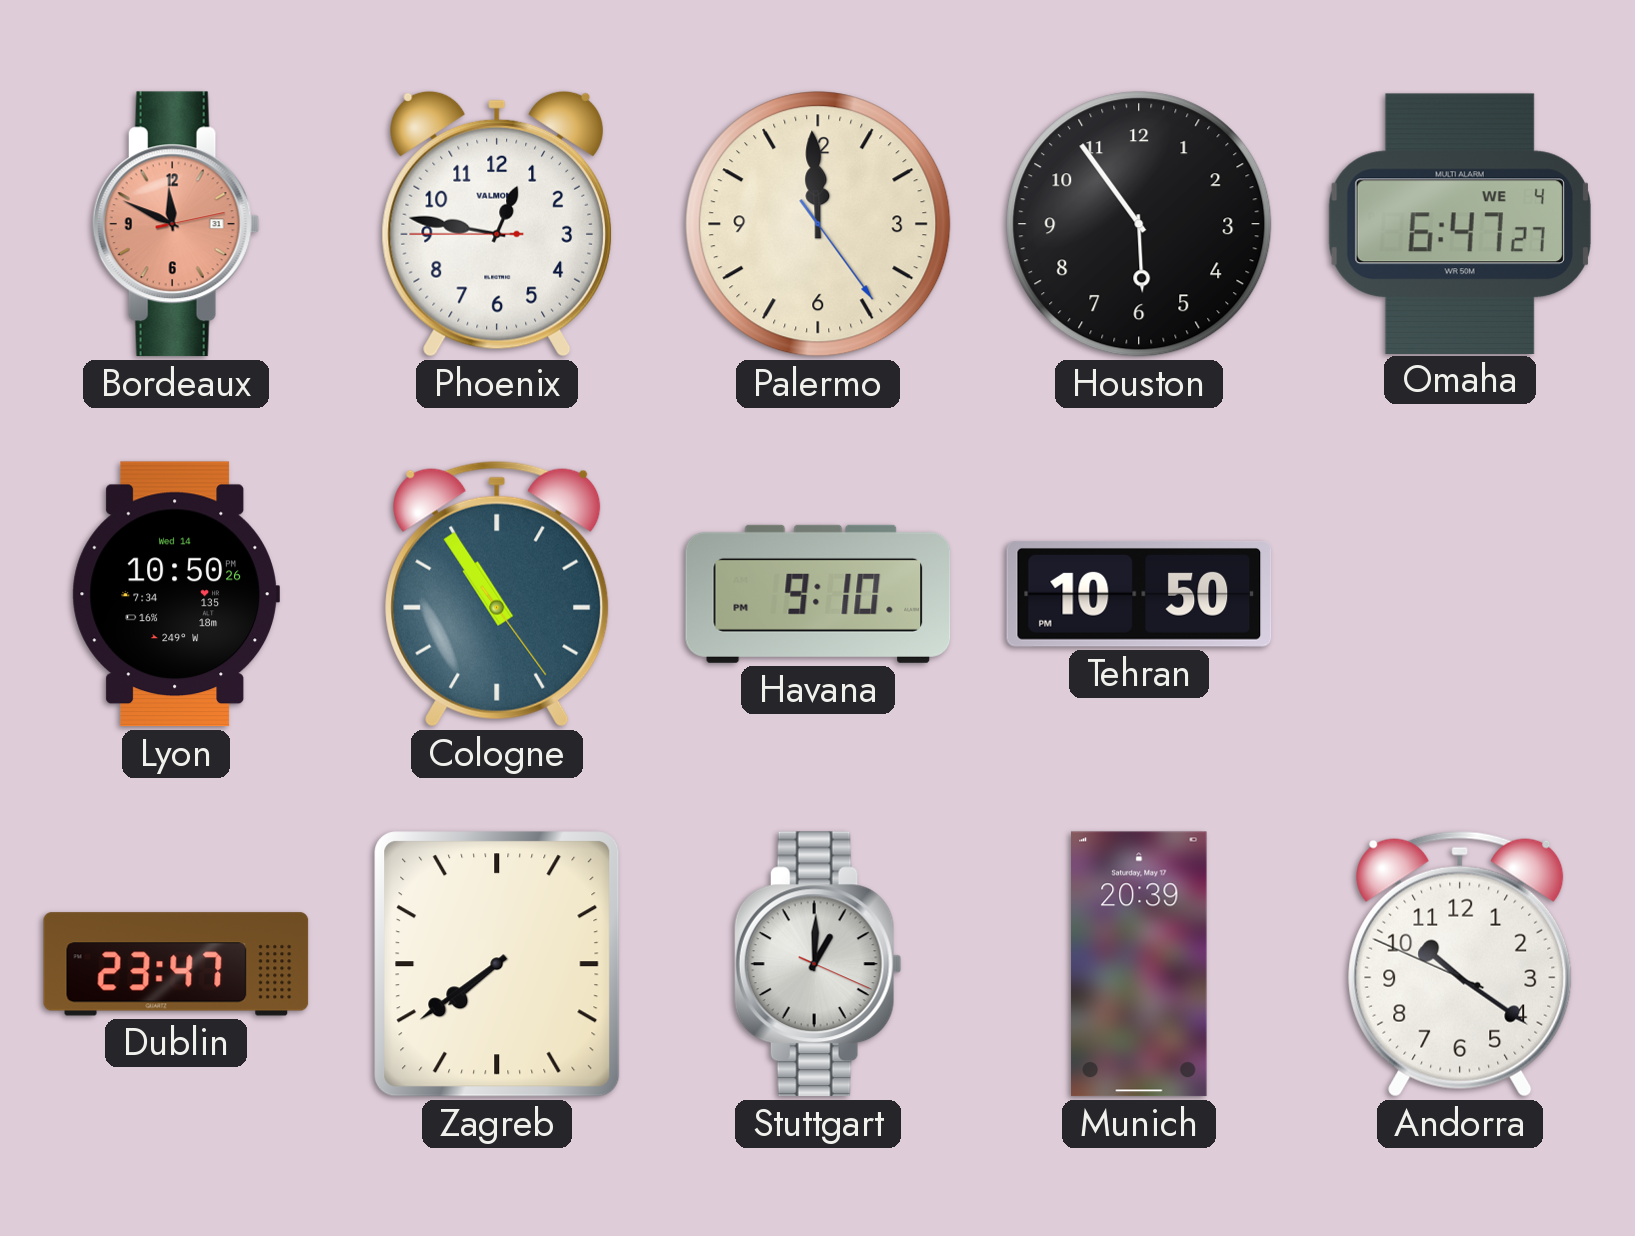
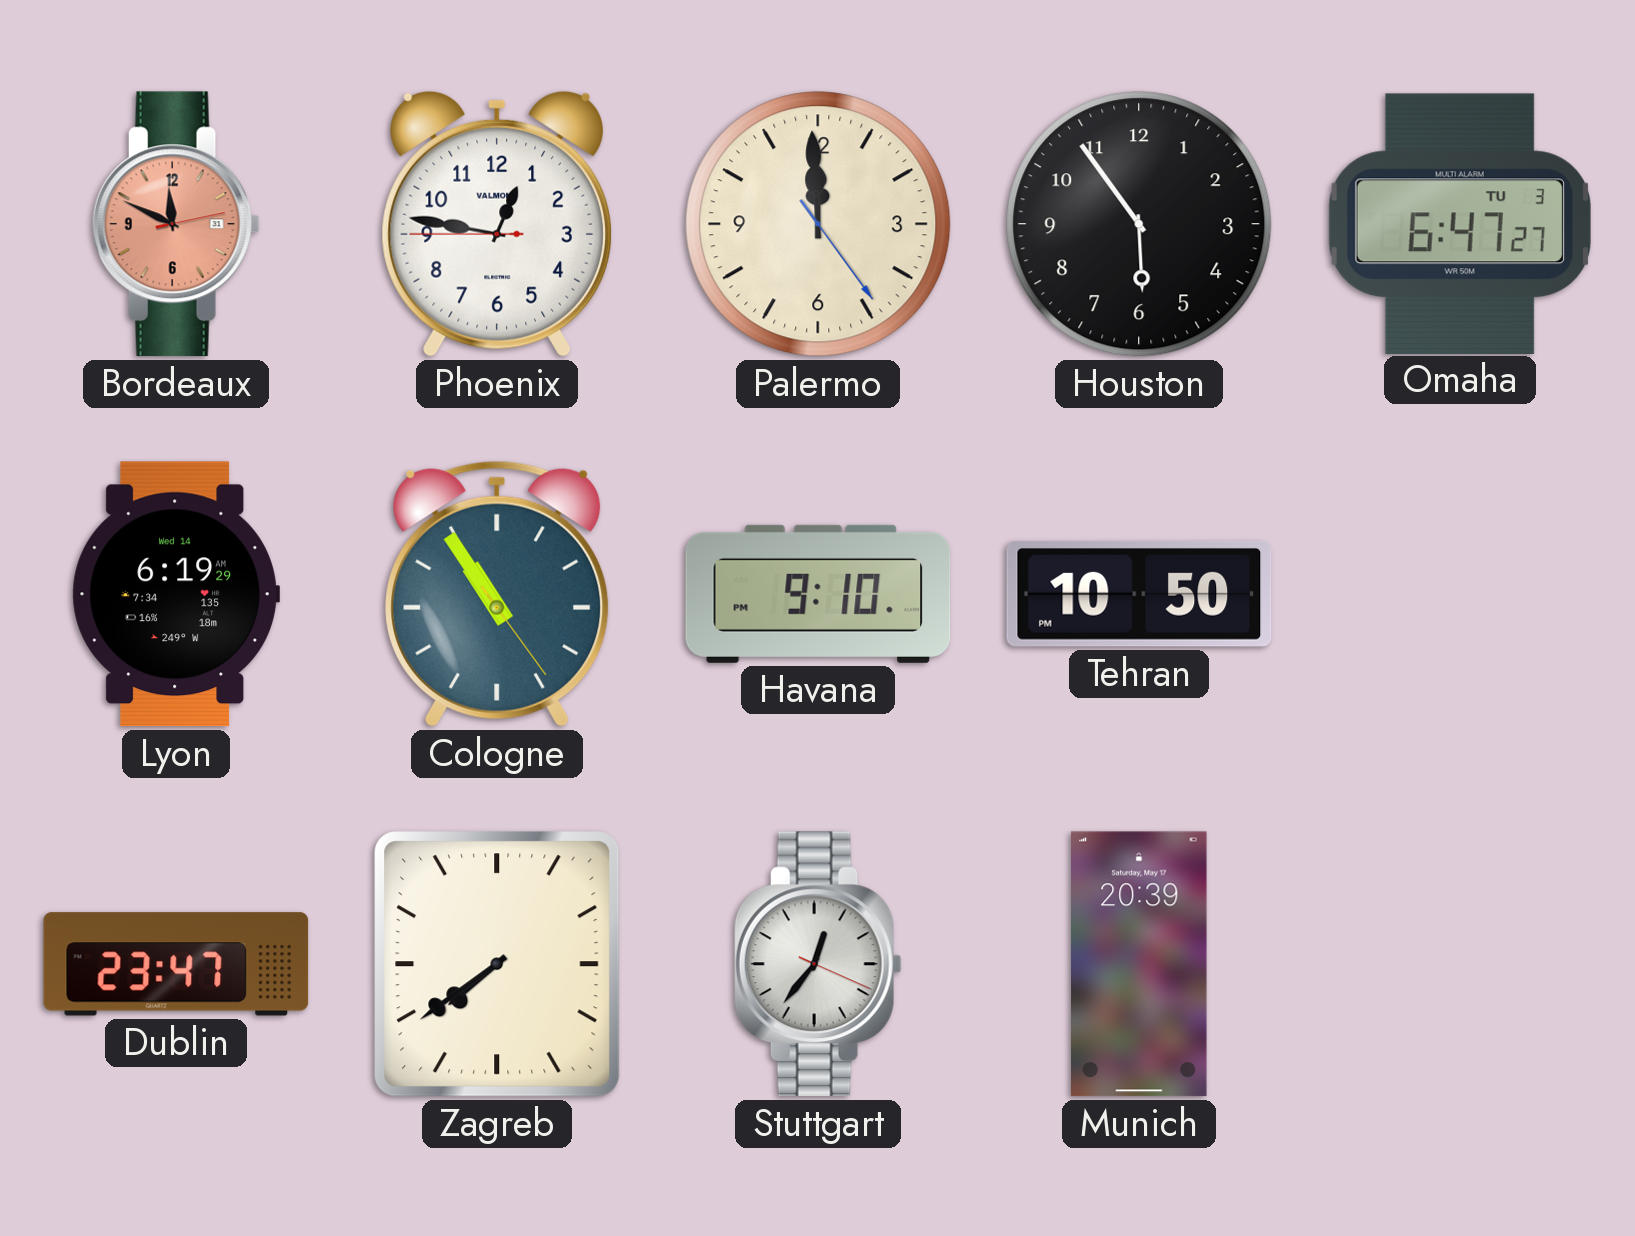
Omaha date: WE 4 -> TU 3
Lyon: 10:50 -> 6:19
Stuttgart: 1:00 -> 12:36
Andorra: 10:20 -> none
